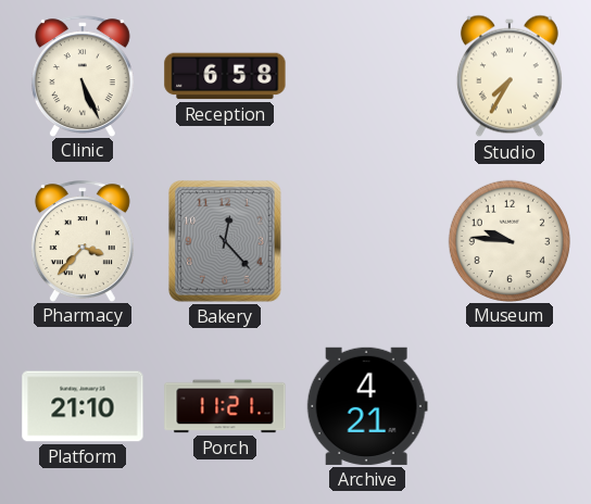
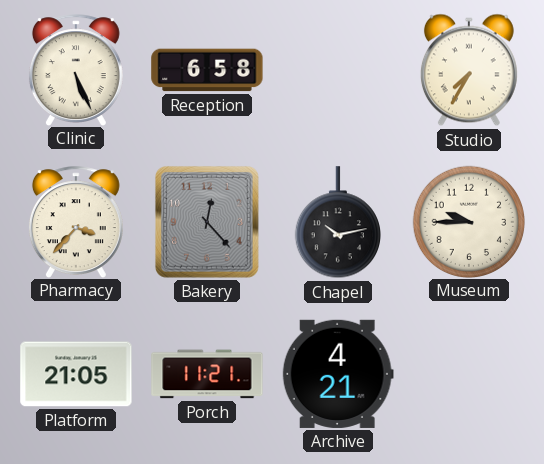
Chapel: none -> 10:13
Museum: 9:46 -> 9:45
Platform: 21:10 -> 21:05
